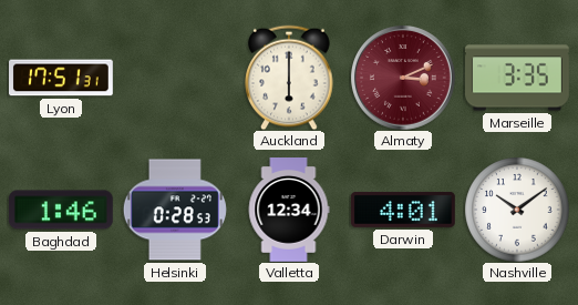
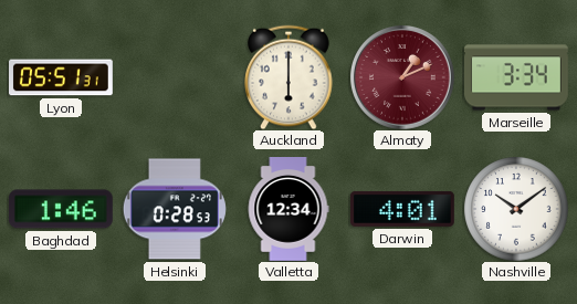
Lyon: 17:51 -> 05:51
Almaty: 3:11 -> 1:11
Marseille: 3:35 -> 3:34
